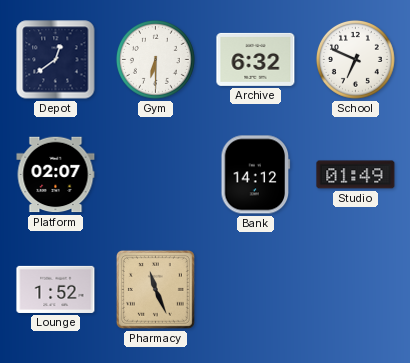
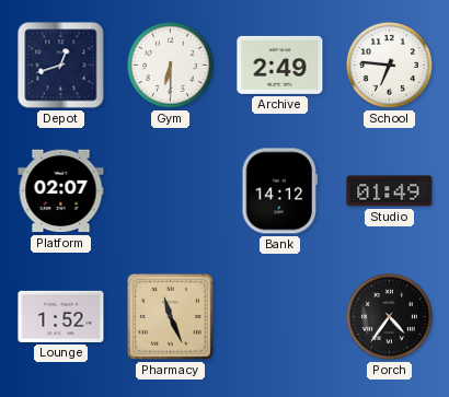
Depot: 12:39 -> 12:42
Archive: 6:32 -> 2:49
School: 6:49 -> 6:46
Porch: none -> 4:36
